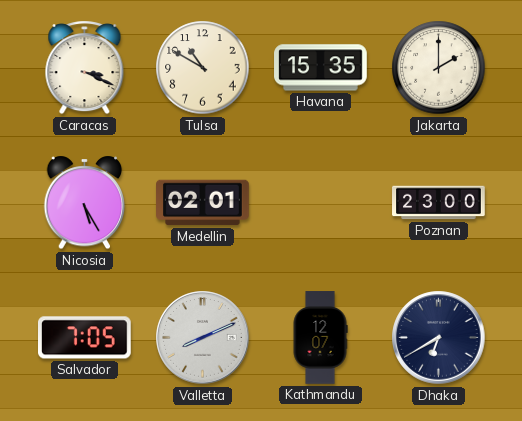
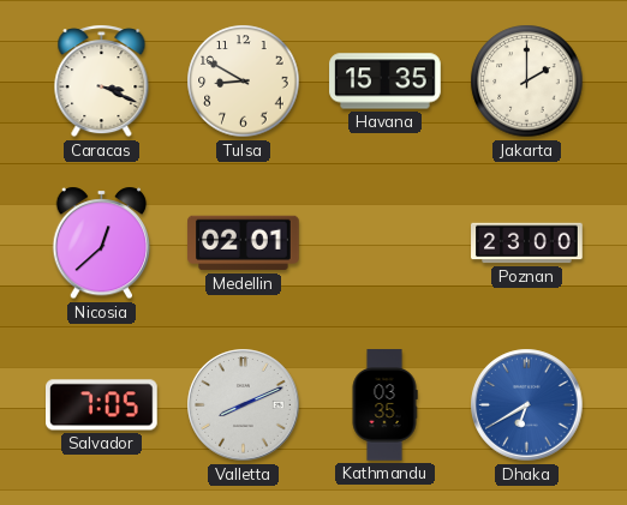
Tulsa: 10:50 -> 8:50
Nicosia: 5:25 -> 12:38
Kathmandu: 12:07 -> 03:35
Dhaka dial: navy -> blue
